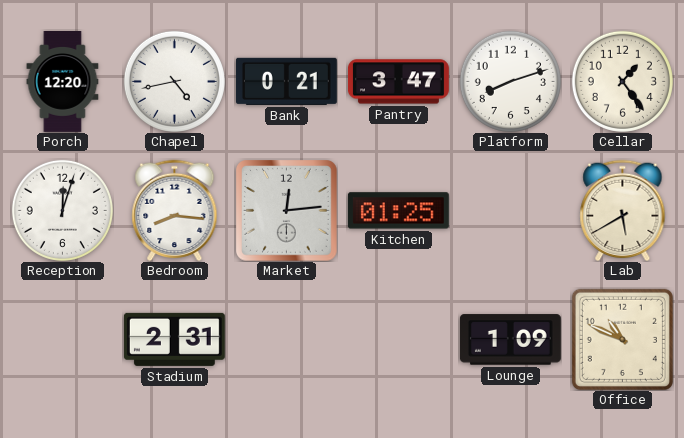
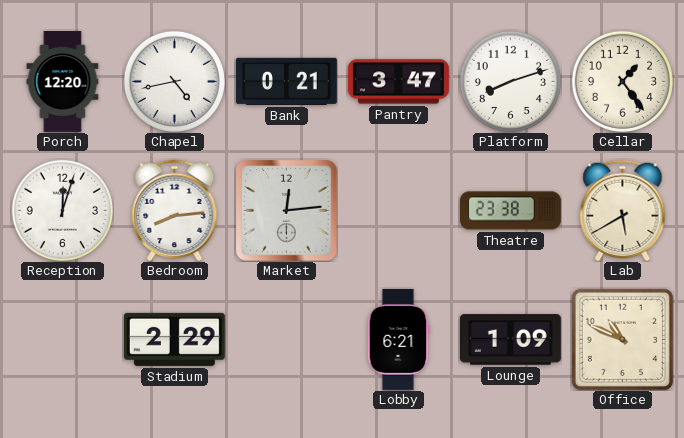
Bedroom: 8:16 -> 8:14
Kitchen: 01:25 -> none
Theatre: none -> 23:38
Stadium: 2:31 -> 2:29
Lobby: none -> 6:21
